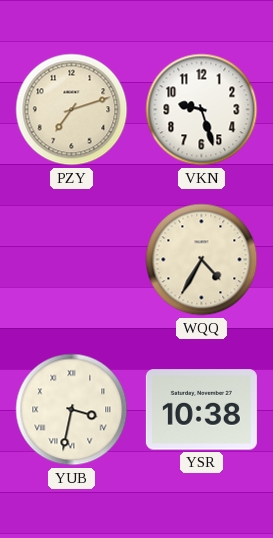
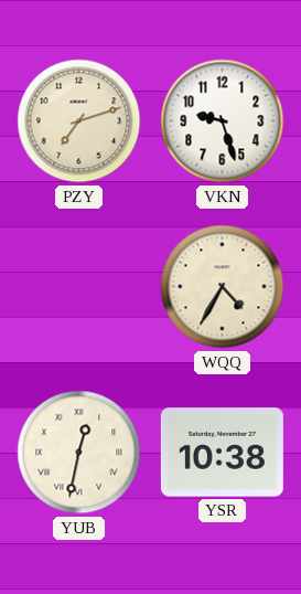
YUB: 3:32 -> 12:32
